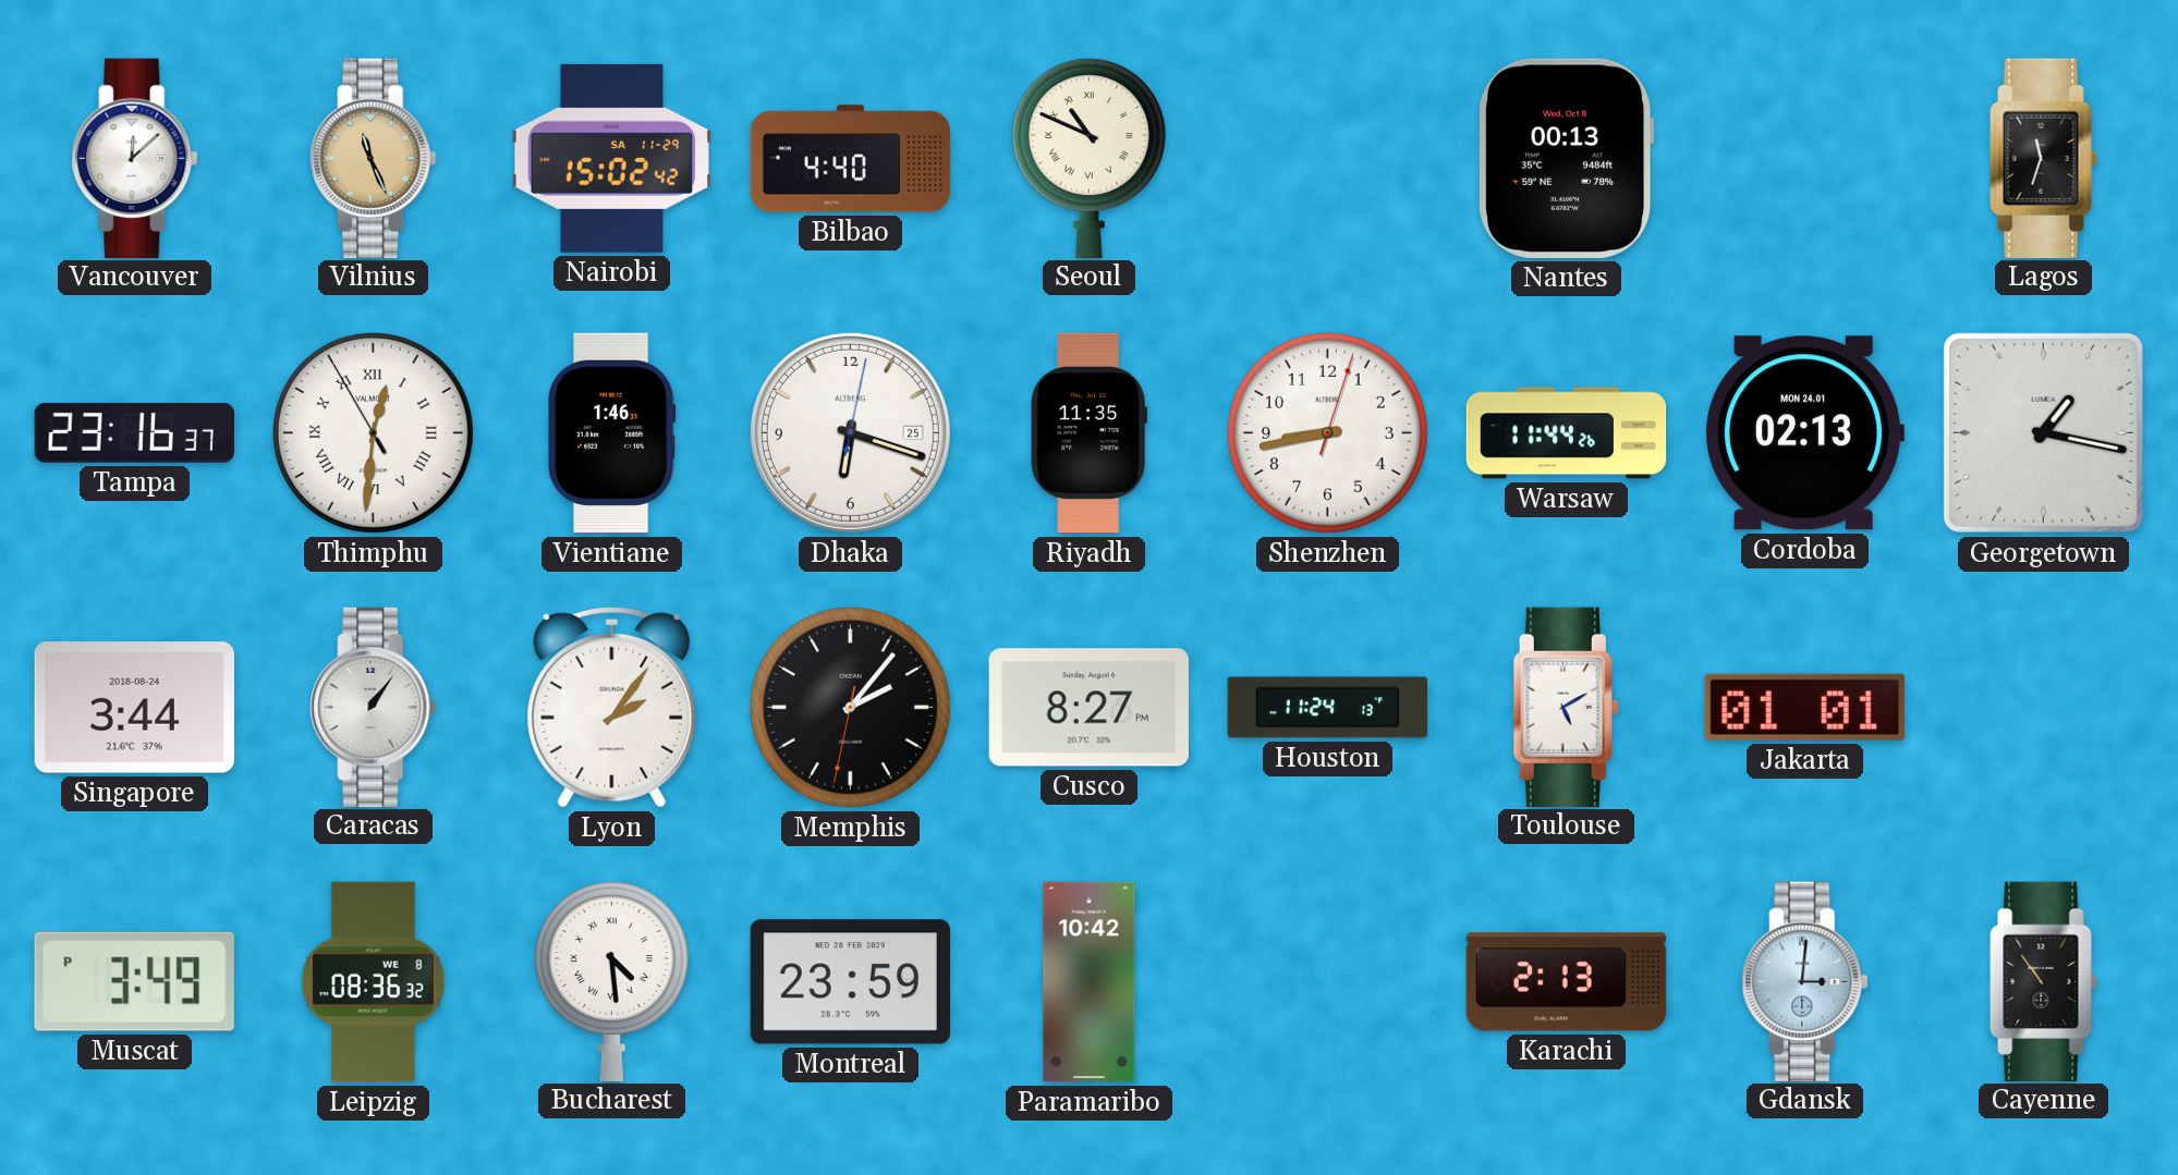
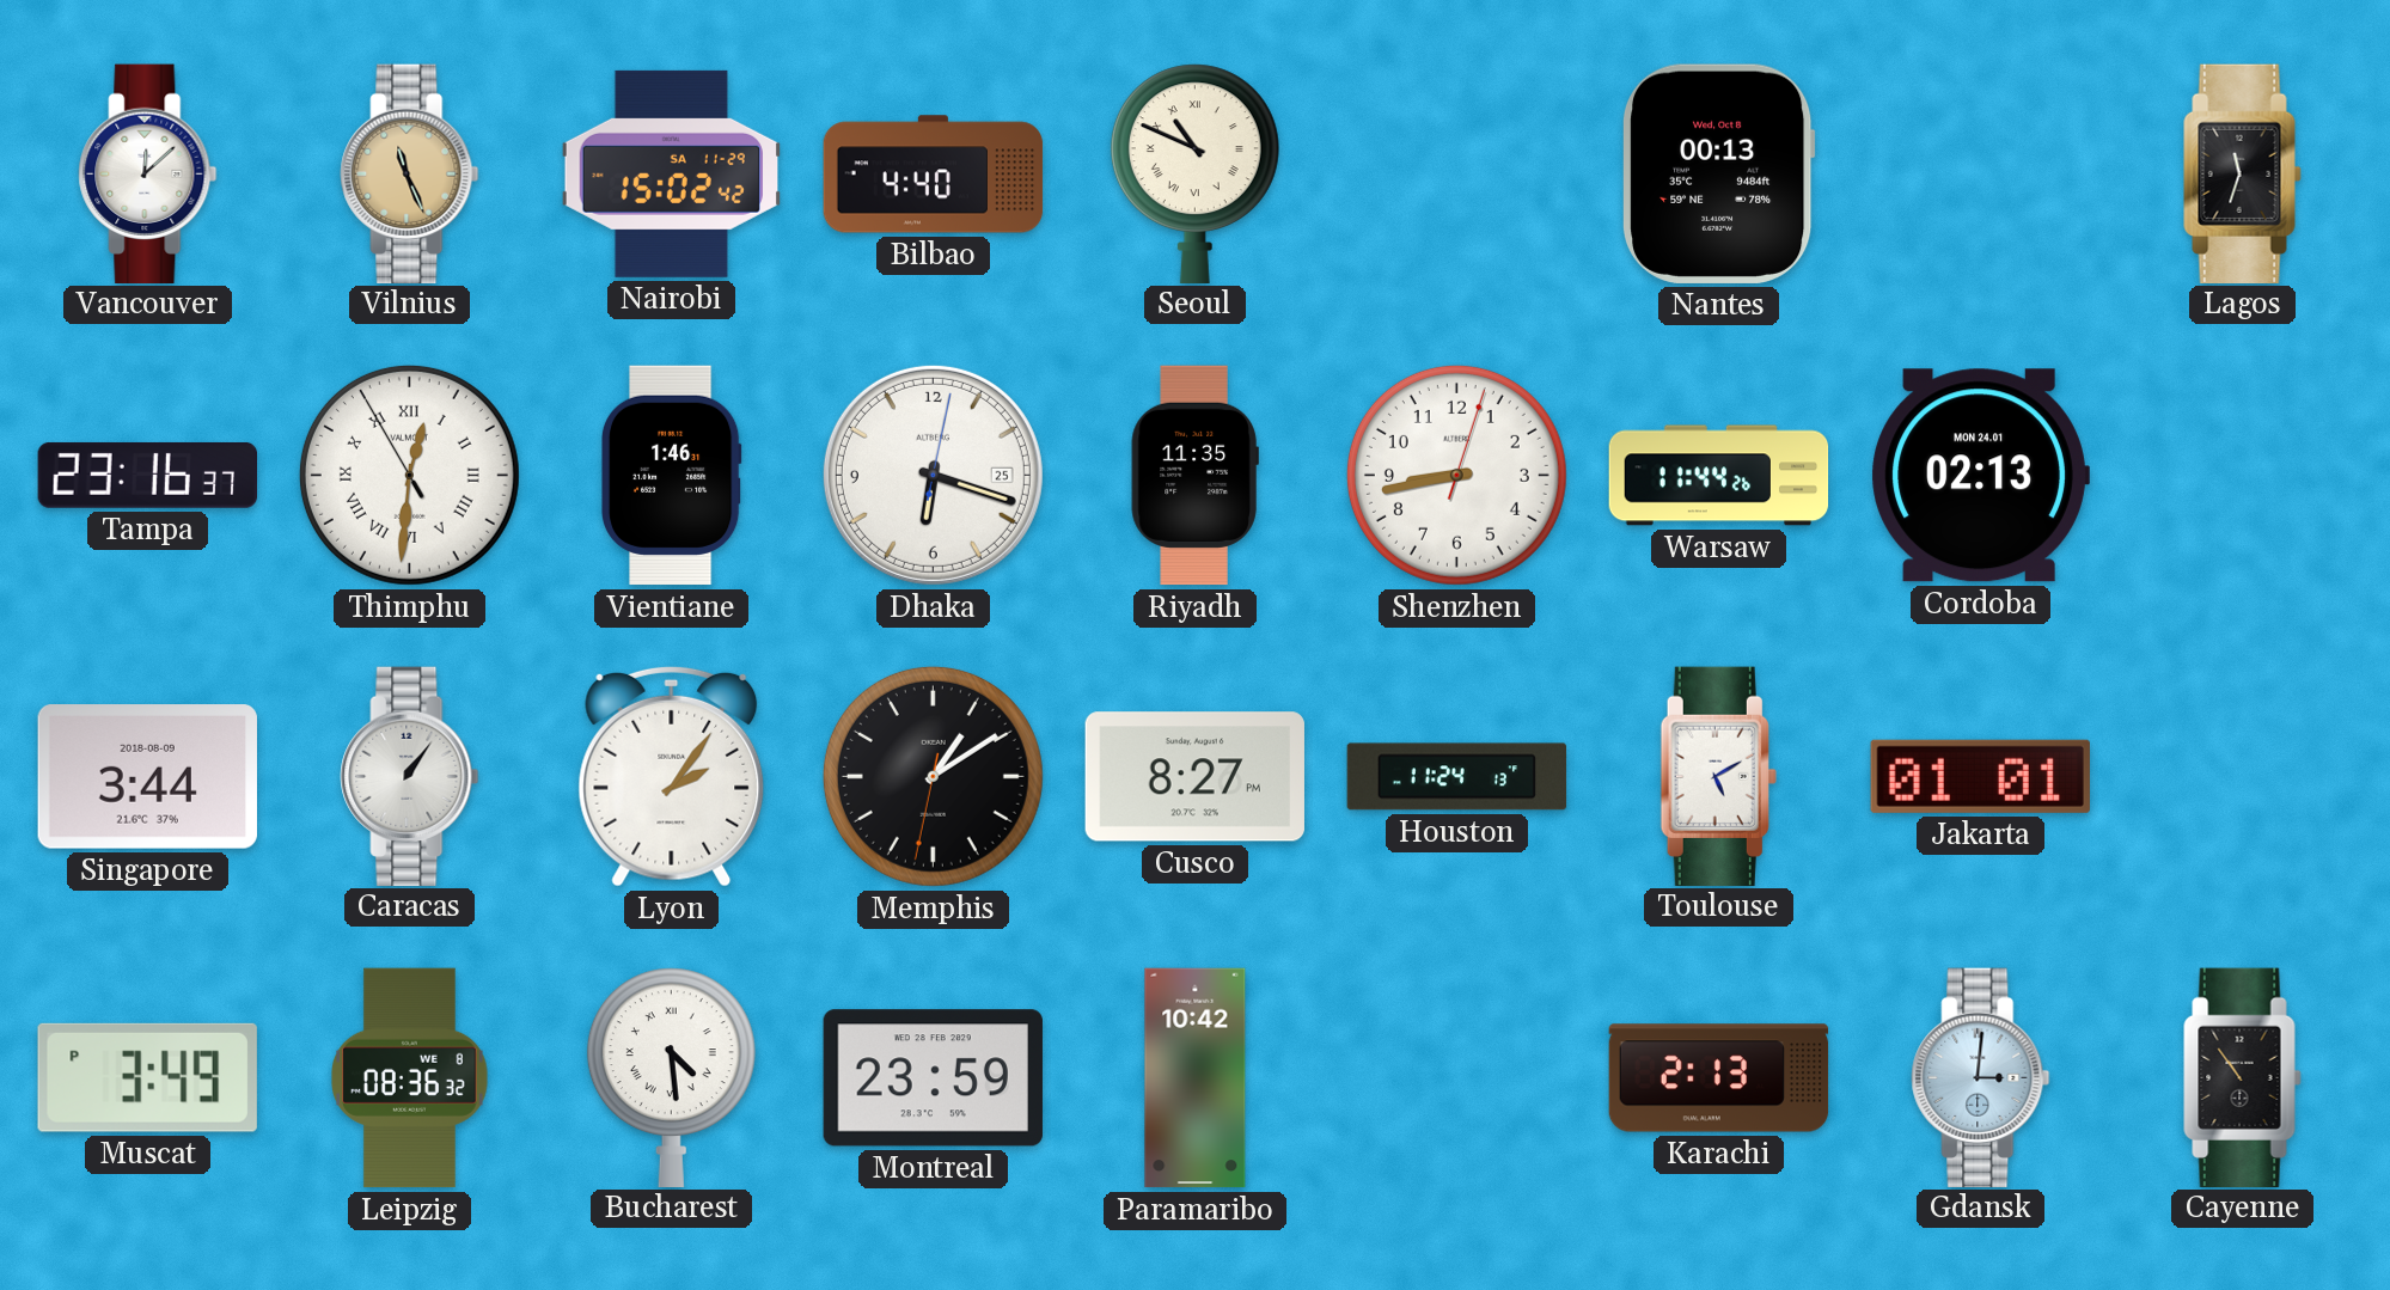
Georgetown: 1:17 -> none
Singapore date: 2018-08-24 -> 2018-08-09
Memphis: 2:06 -> 1:09
